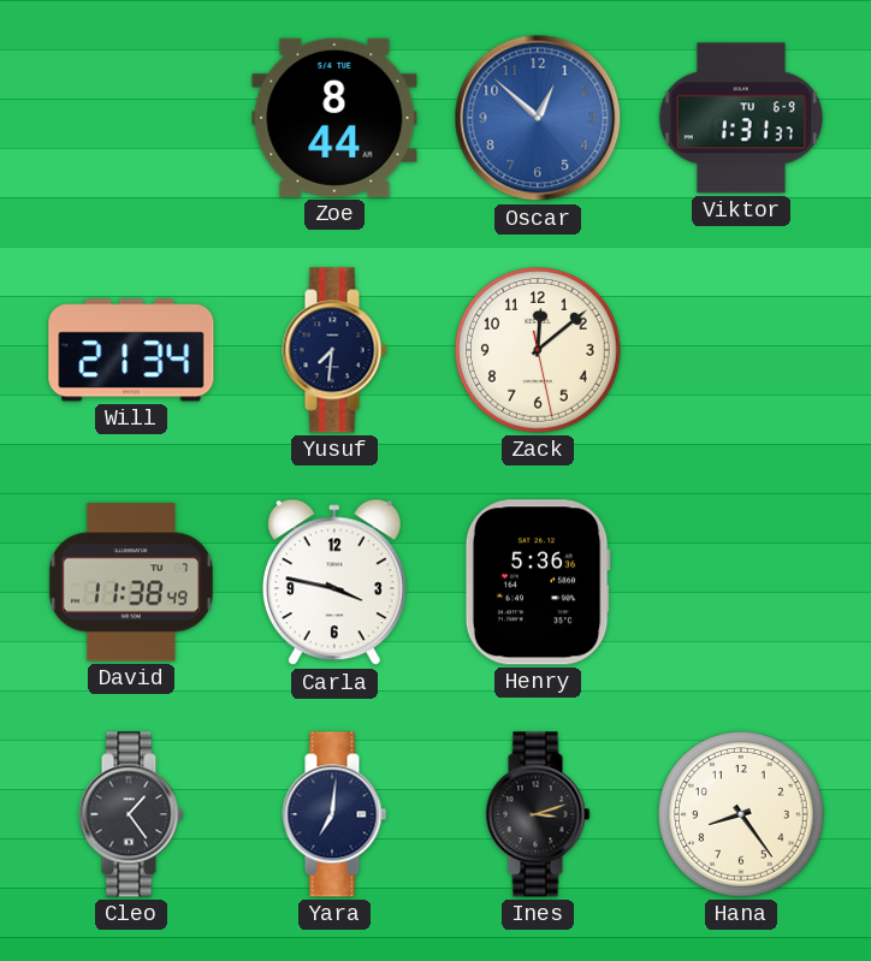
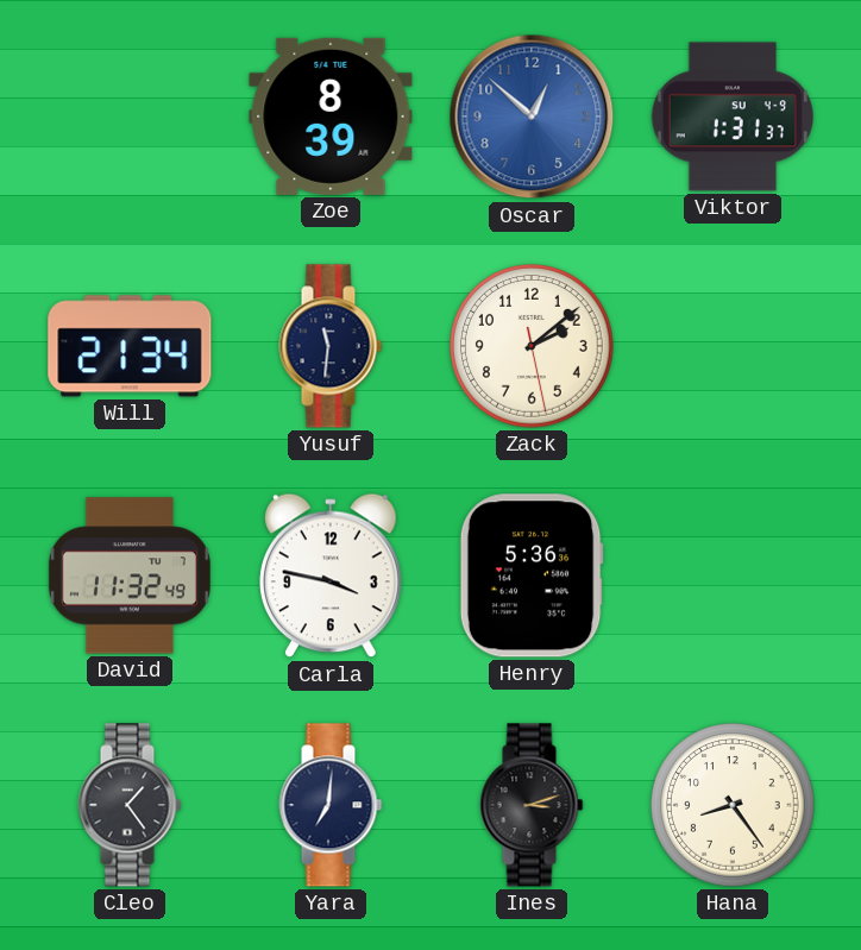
Zoe: 8:44 -> 8:39
Viktor date: TU 6-9 -> SU 4-9
Yusuf: 7:31 -> 11:31
Zack: 12:08 -> 2:08
David: 11:38 -> 11:32
